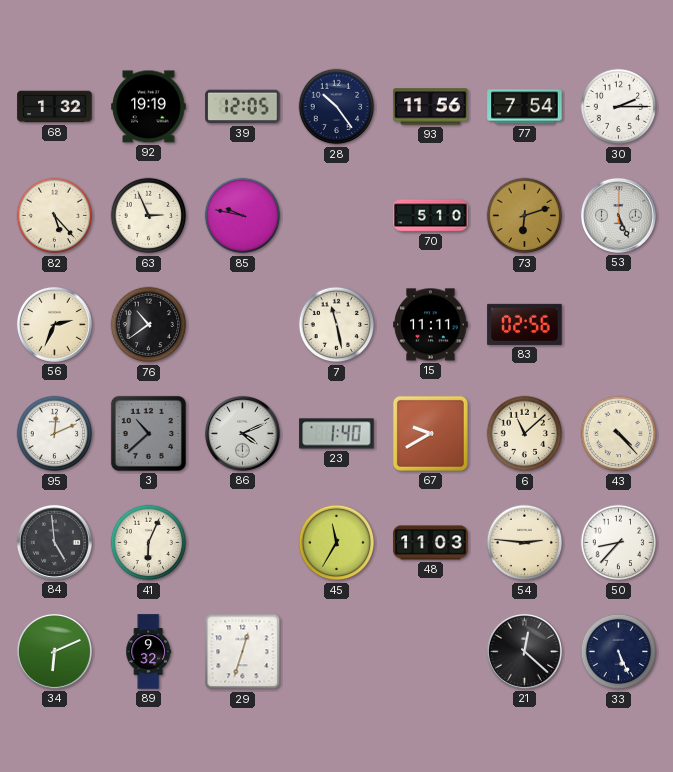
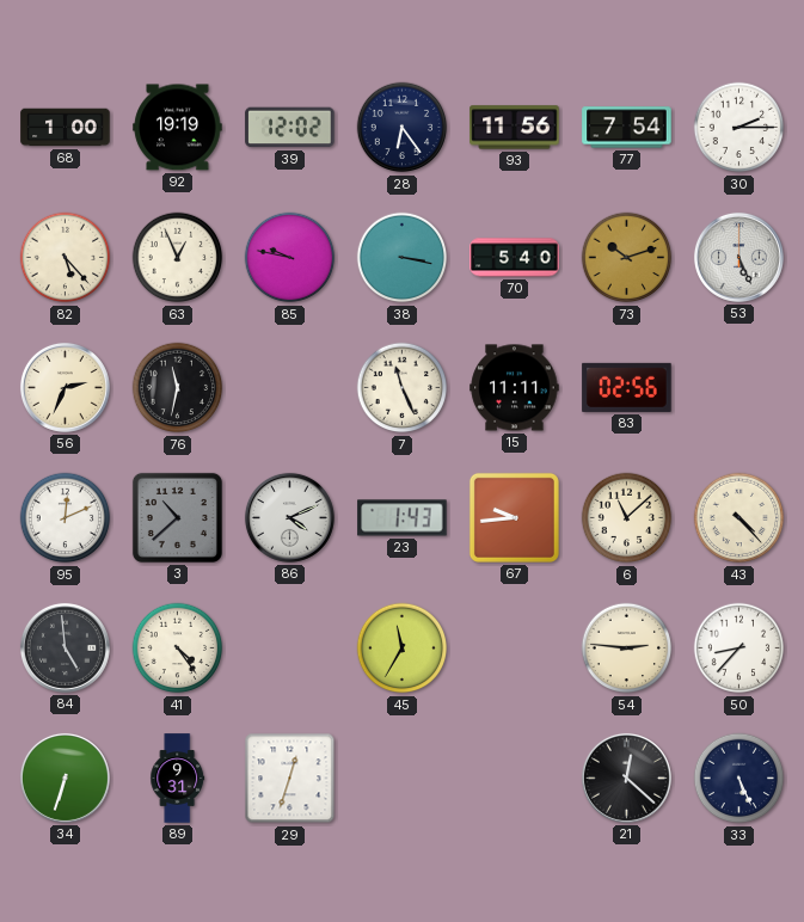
68: 1:32 -> 1:00
39: 12:05 -> 12:02
28: 10:24 -> 6:24
63: 2:56 -> 12:56
38: none -> 3:17
70: 5:10 -> 5:40
73: 6:12 -> 10:12
76: 10:39 -> 11:32
7: 11:28 -> 11:26
23: 1:40 -> 1:43
67: 9:40 -> 9:44
41: 6:04 -> 4:24
48: 11:03 -> none
34: 6:11 -> 6:33
89: 9:32 -> 9:31
